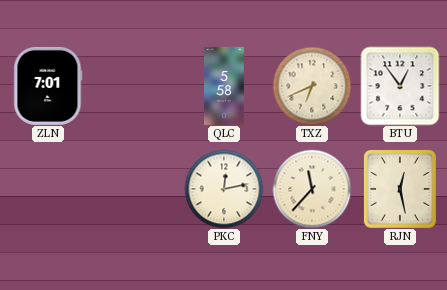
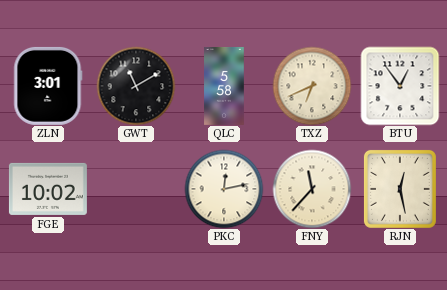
ZLN: 7:01 -> 3:01
GWT: none -> 11:10
FGE: none -> 10:02
